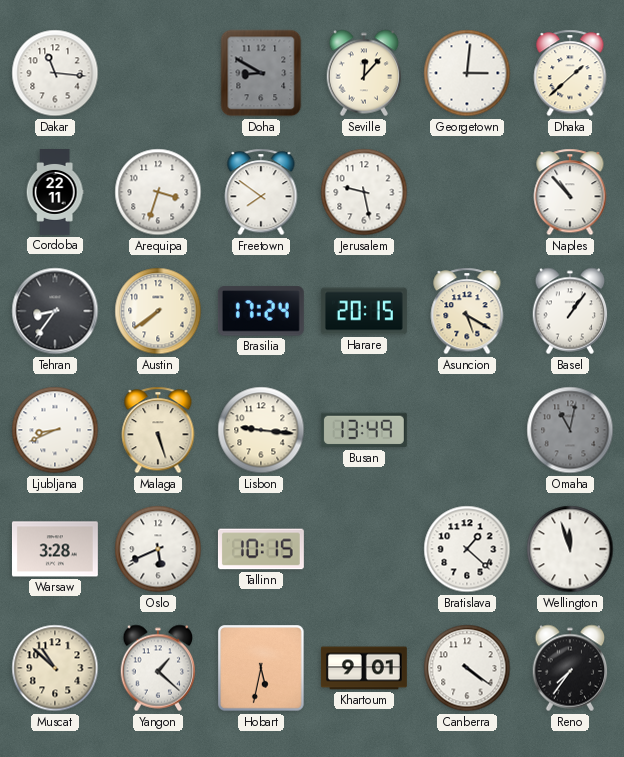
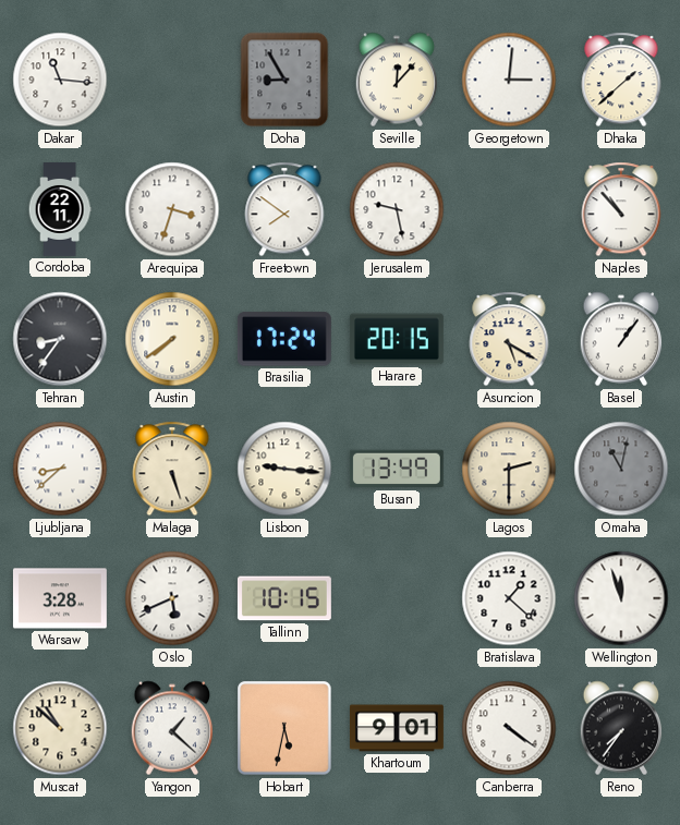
Doha: 8:50 -> 8:55
Ljubljana: 8:41 -> 8:38
Lagos: none -> 2:30
